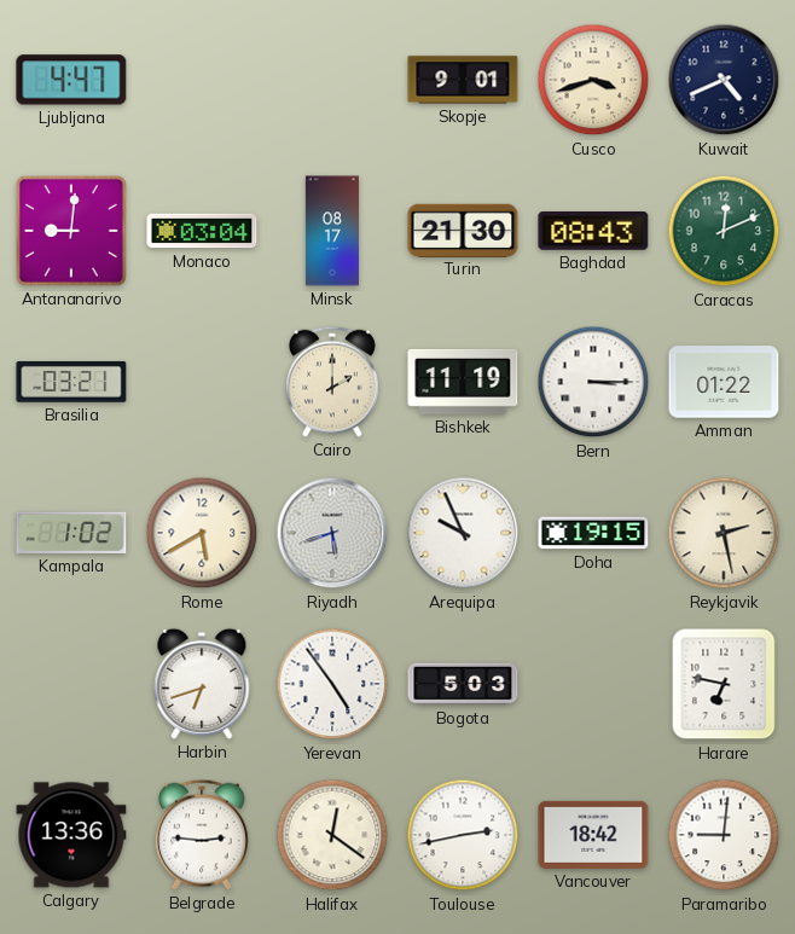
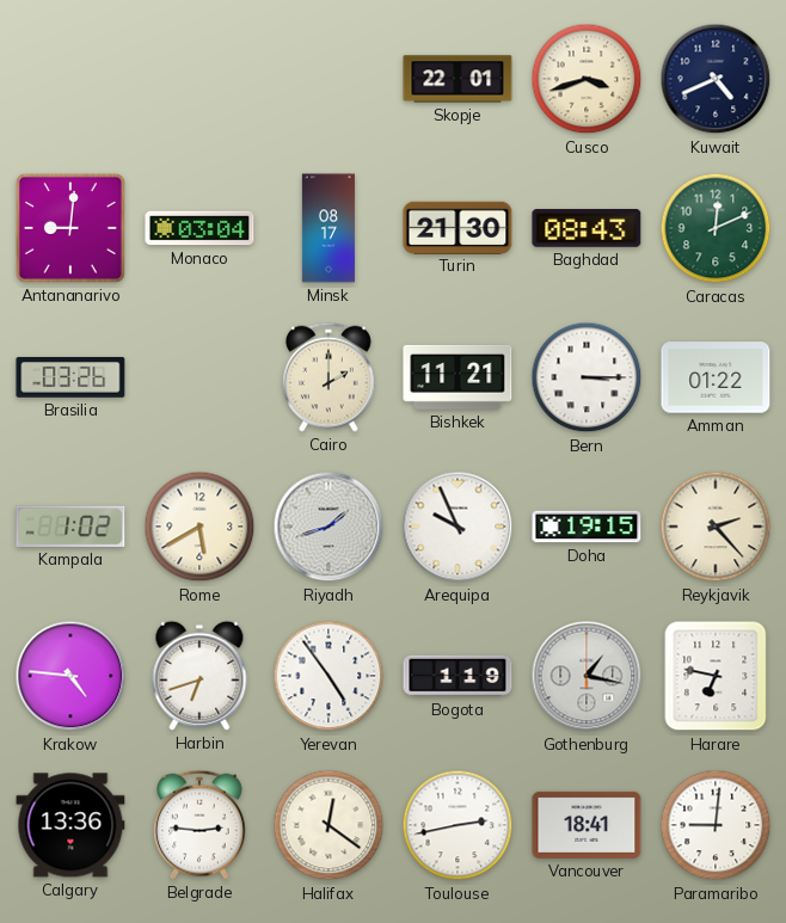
Ljubljana: 4:47 -> none
Skopje: 9:01 -> 22:01
Brasilia: 03:21 -> 03:26
Bishkek: 11:19 -> 11:21
Riyadh: 5:42 -> 1:42
Reykjavik: 2:28 -> 2:23
Krakow: none -> 4:46
Bogota: 5:03 -> 1:19
Gothenburg: none -> 1:17
Vancouver: 18:42 -> 18:41
